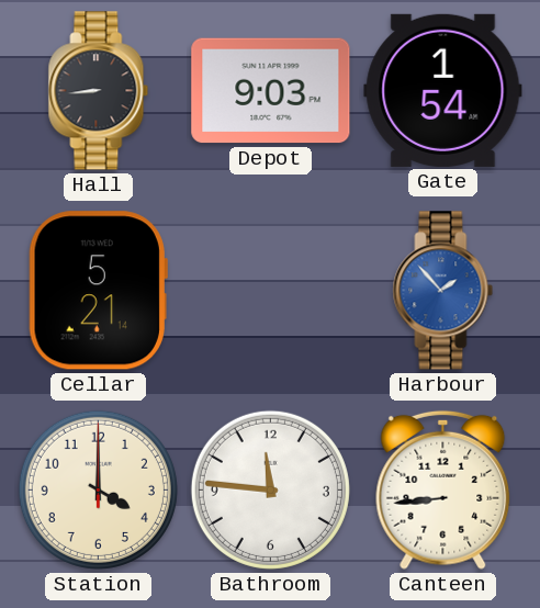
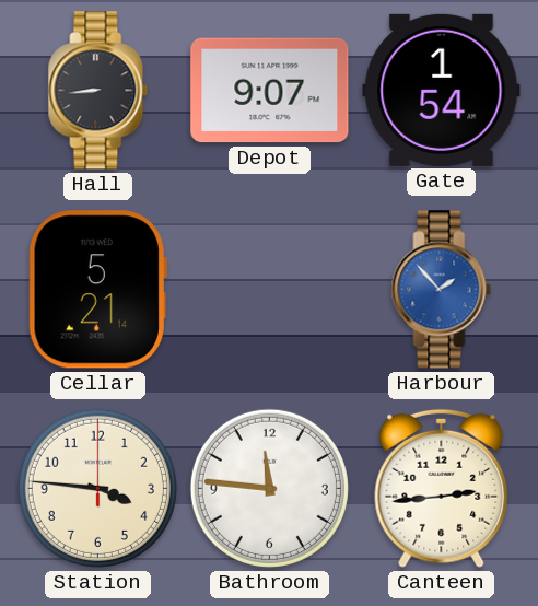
Depot: 9:03 -> 9:07
Station: 4:00 -> 3:46
Canteen: 8:44 -> 2:44
